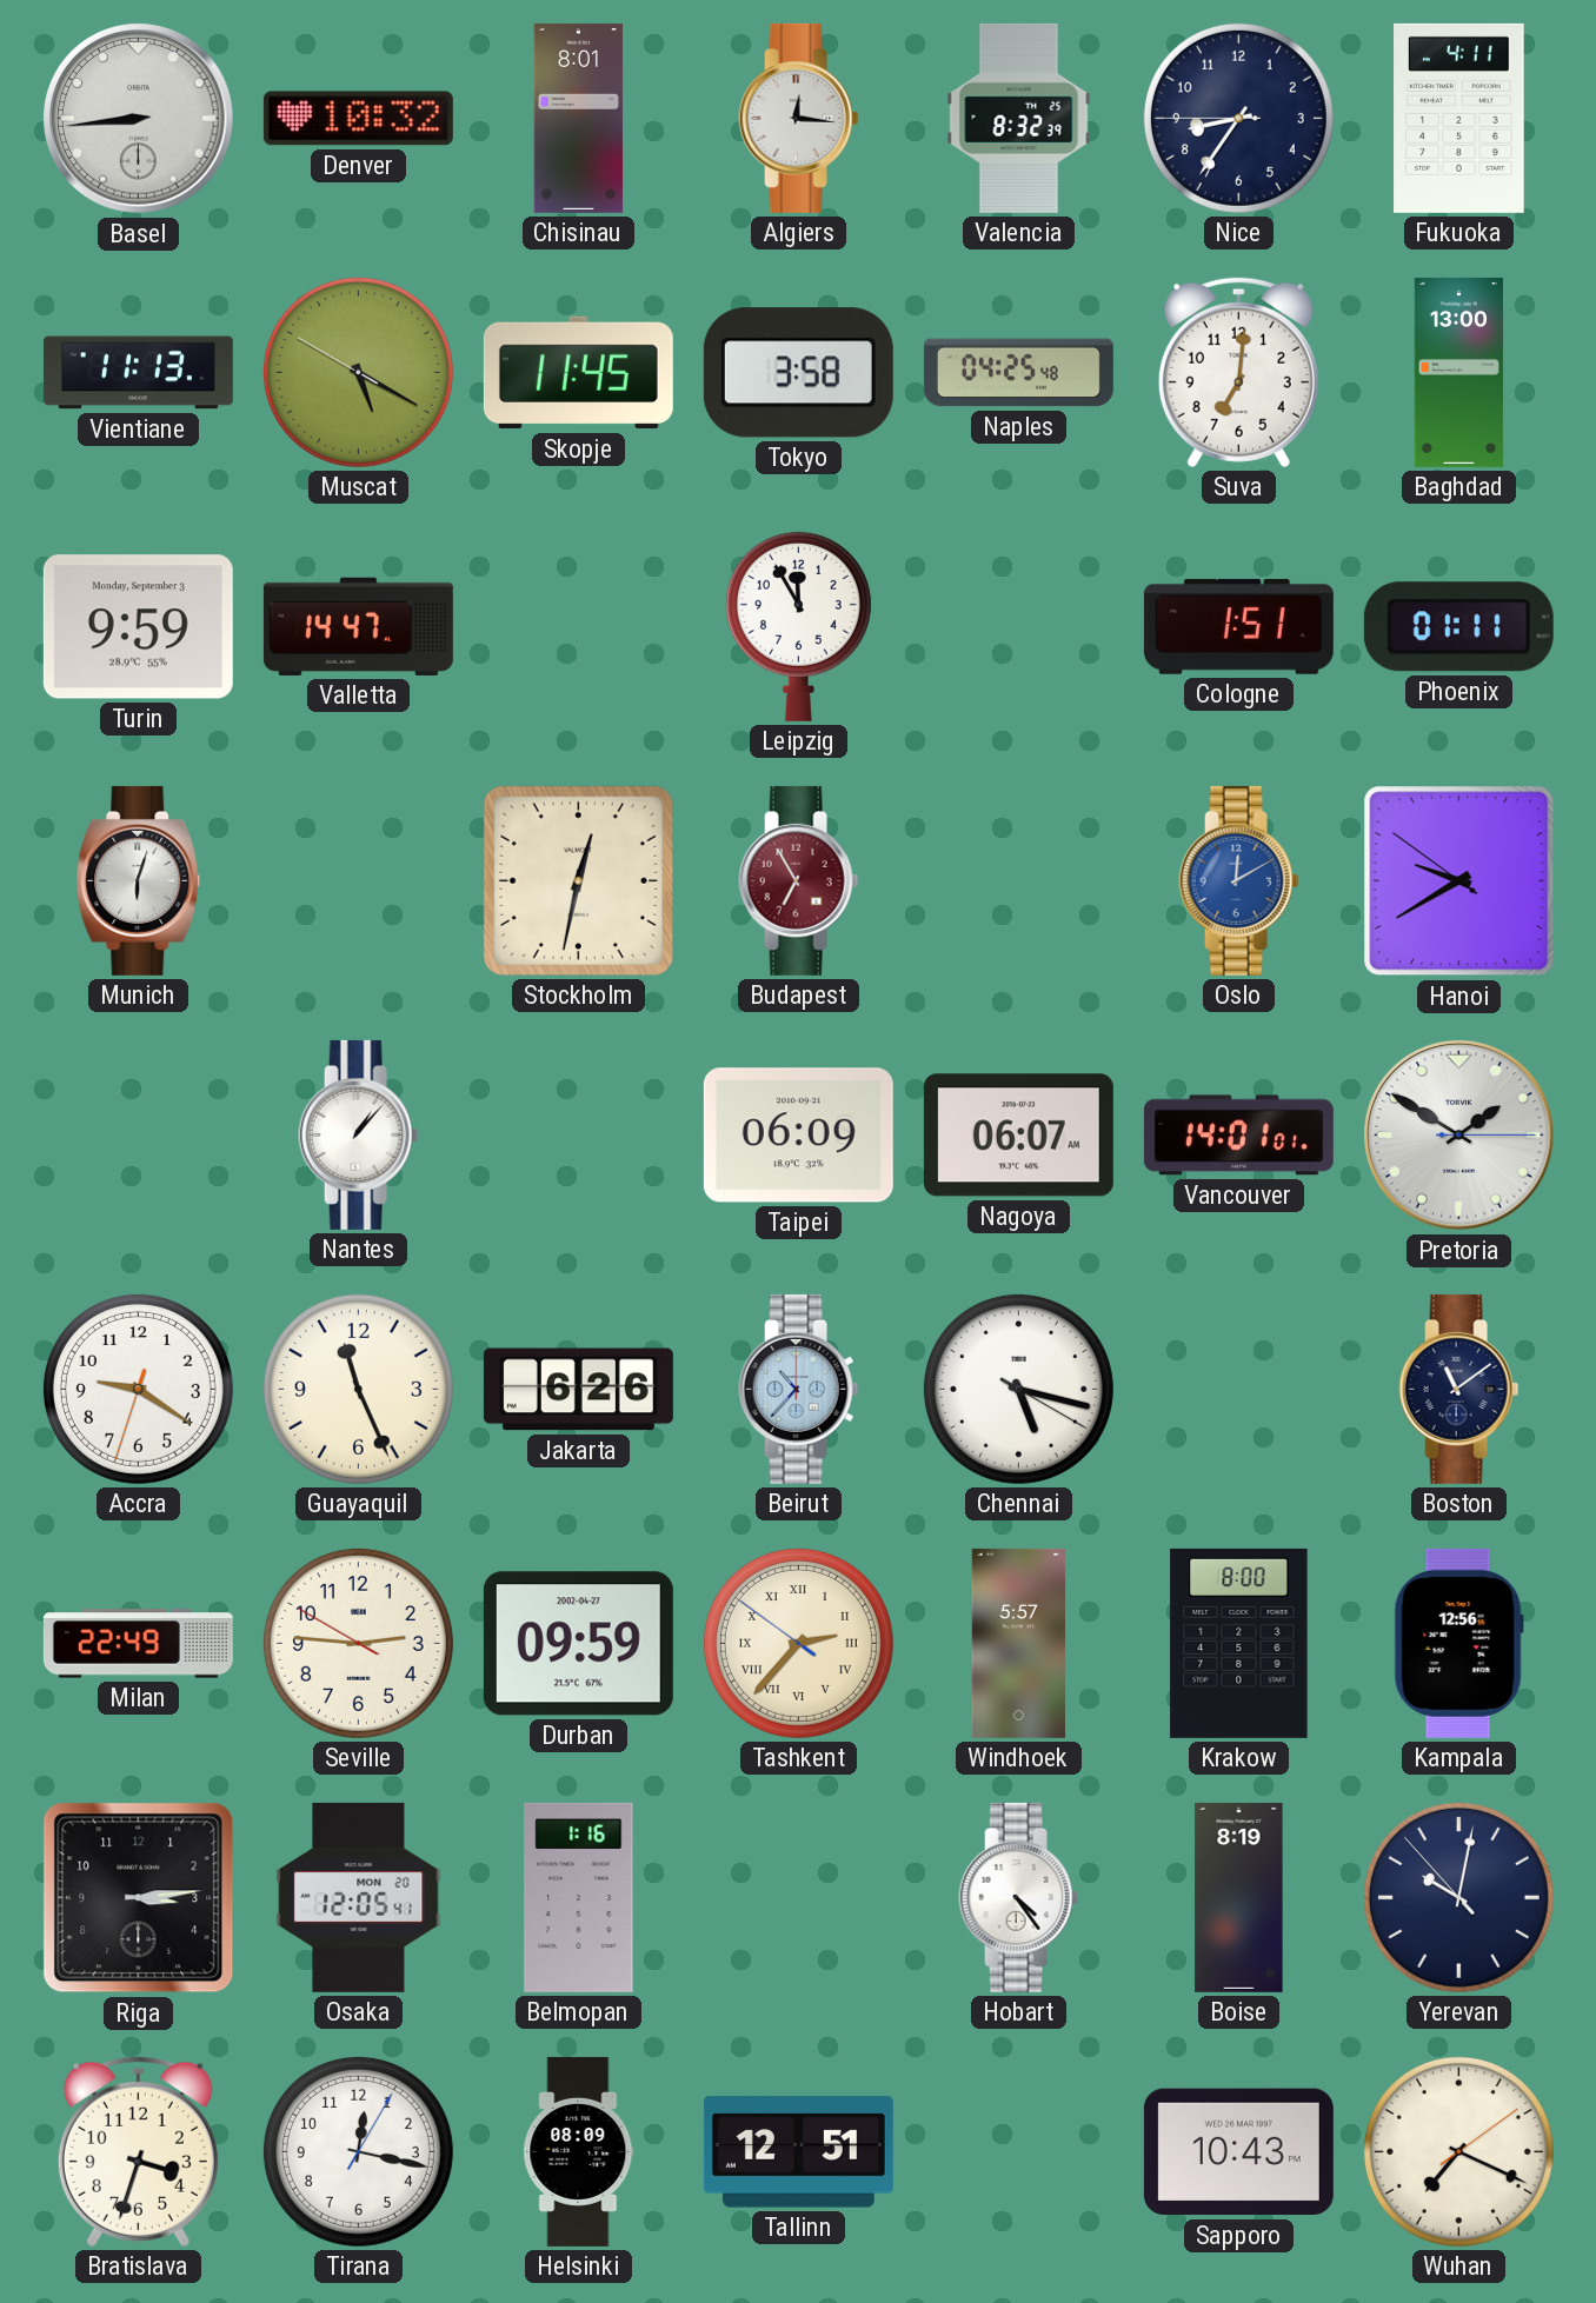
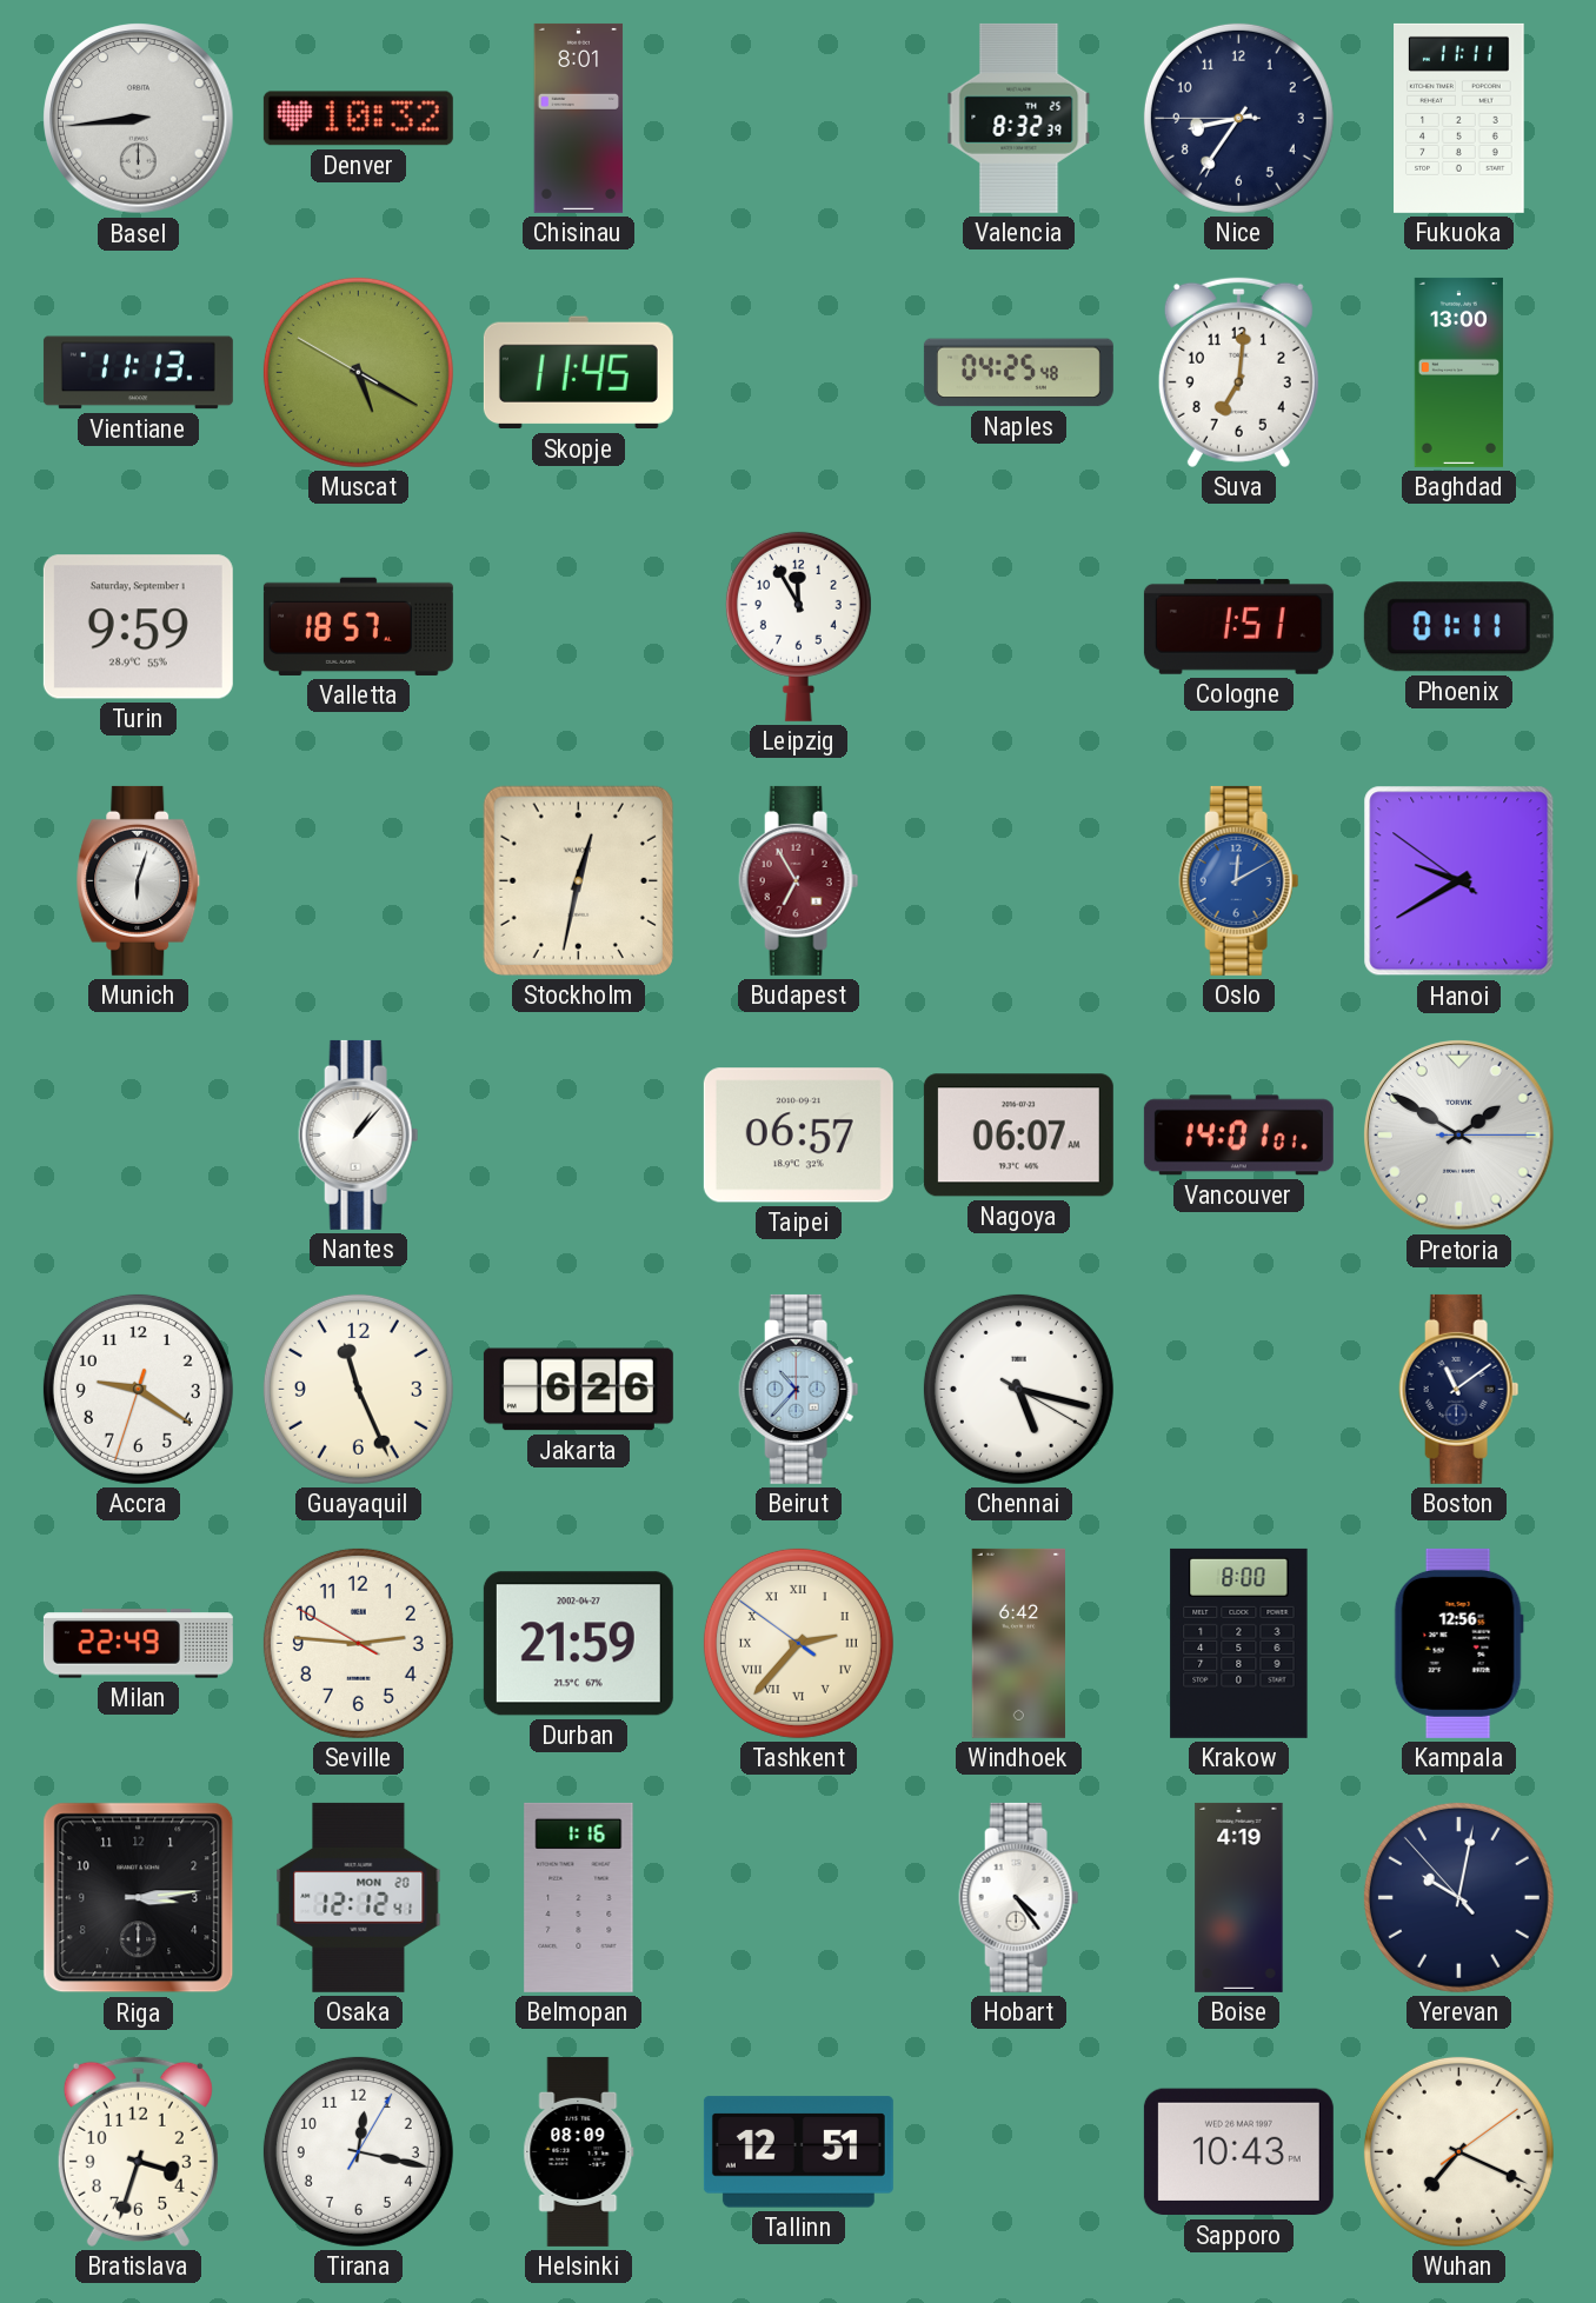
Algiers: 12:16 -> none
Fukuoka: 4:11 -> 11:11
Tokyo: 3:58 -> none
Turin date: Monday, September 3 -> Saturday, September 1
Valletta: 14:47 -> 18:57
Taipei: 06:09 -> 06:57
Durban: 09:59 -> 21:59
Windhoek: 5:57 -> 6:42
Osaka: 12:05 -> 12:12
Boise: 8:19 -> 4:19
